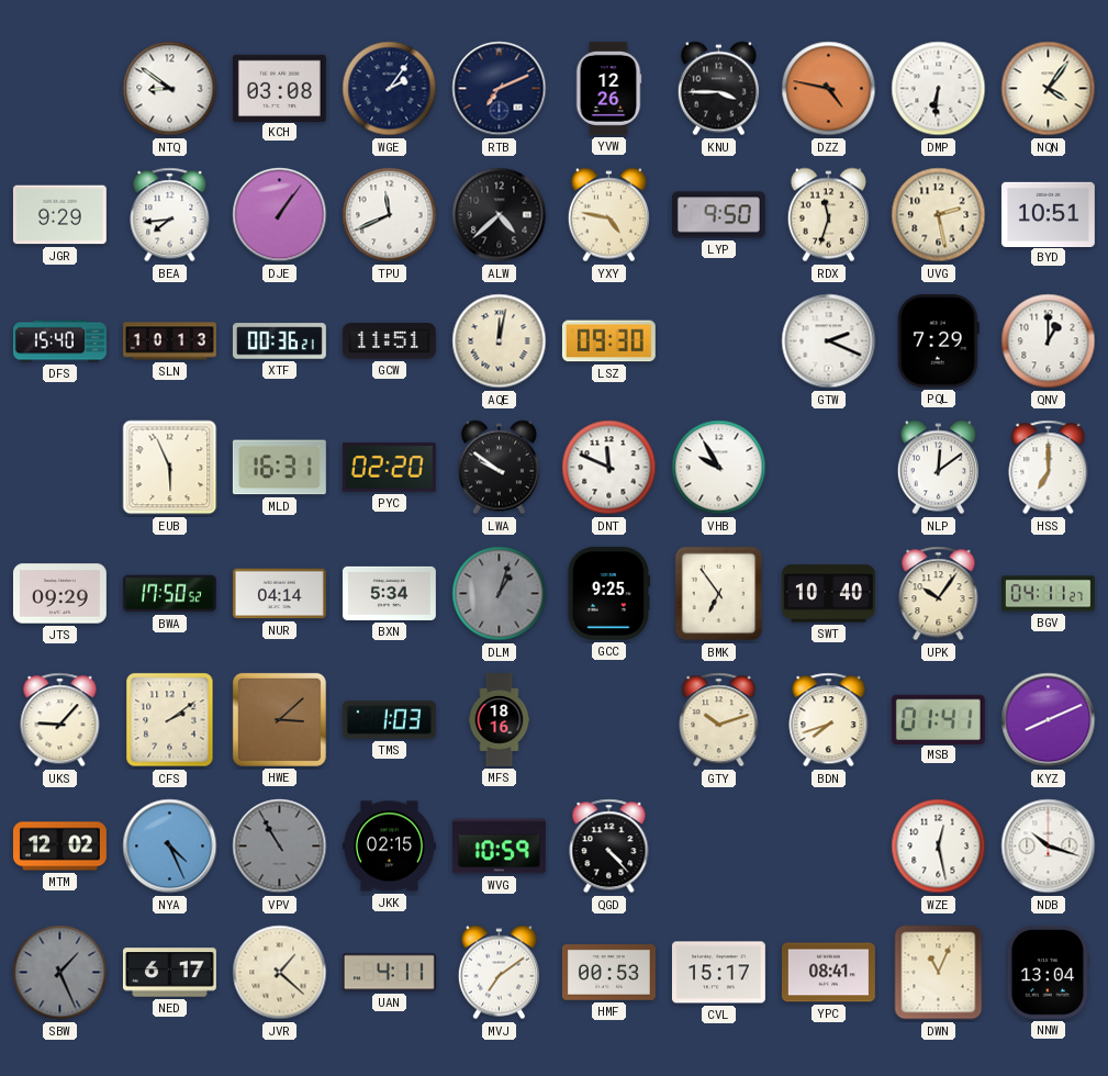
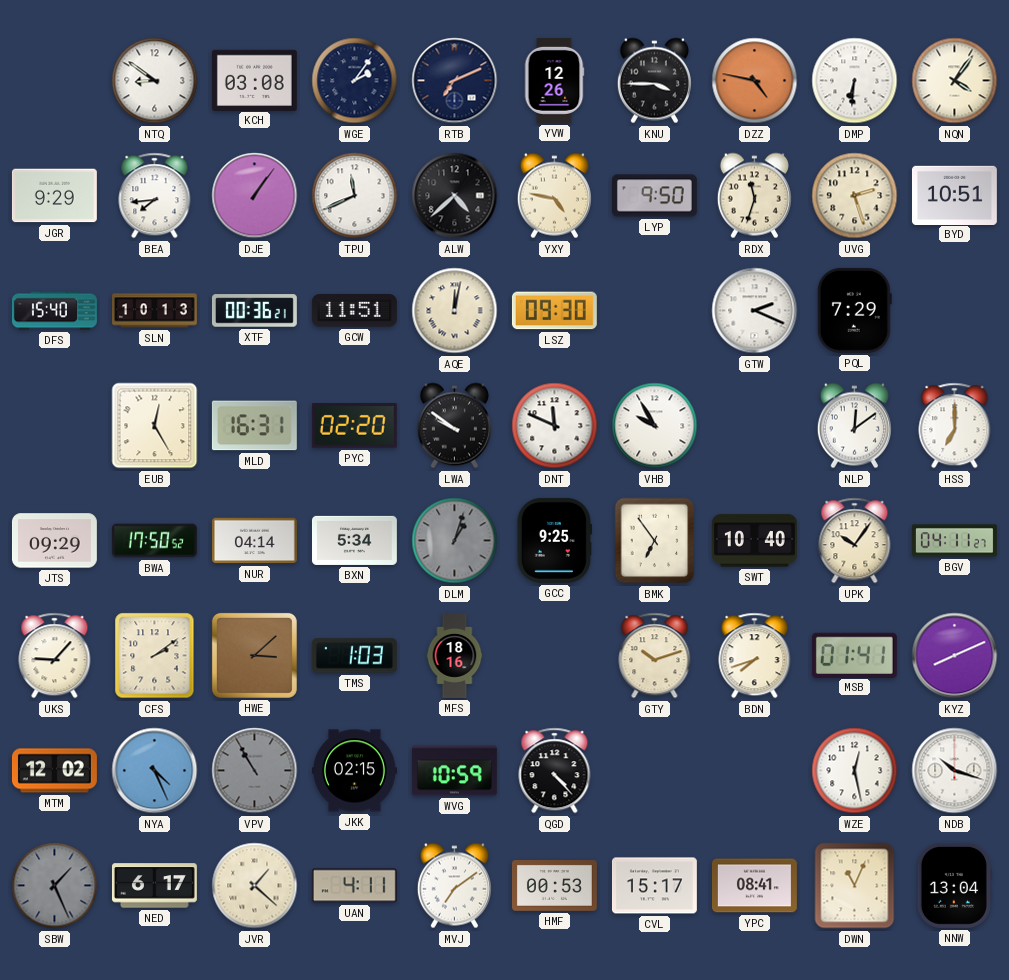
UVG: 2:28 -> 2:27
QNV: 1:00 -> none
EUB: 5:56 -> 12:25
